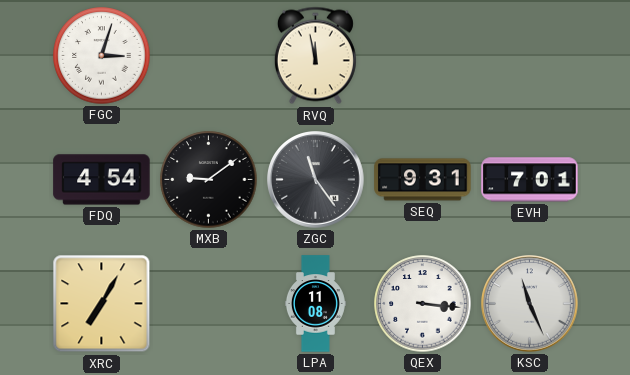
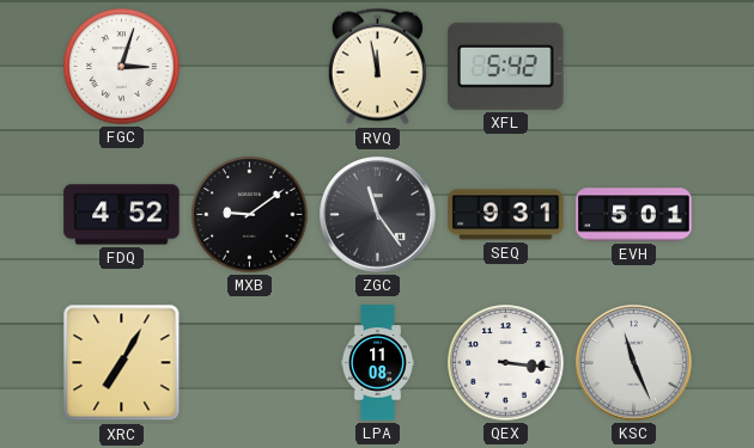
XFL: none -> 5:42
FDQ: 4:54 -> 4:52
EVH: 7:01 -> 5:01
